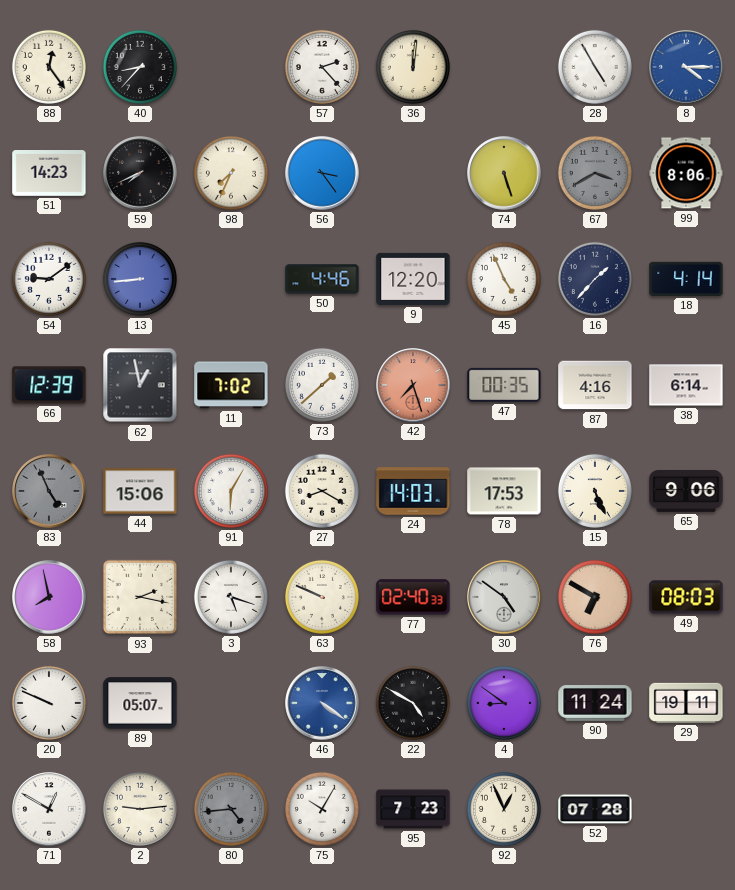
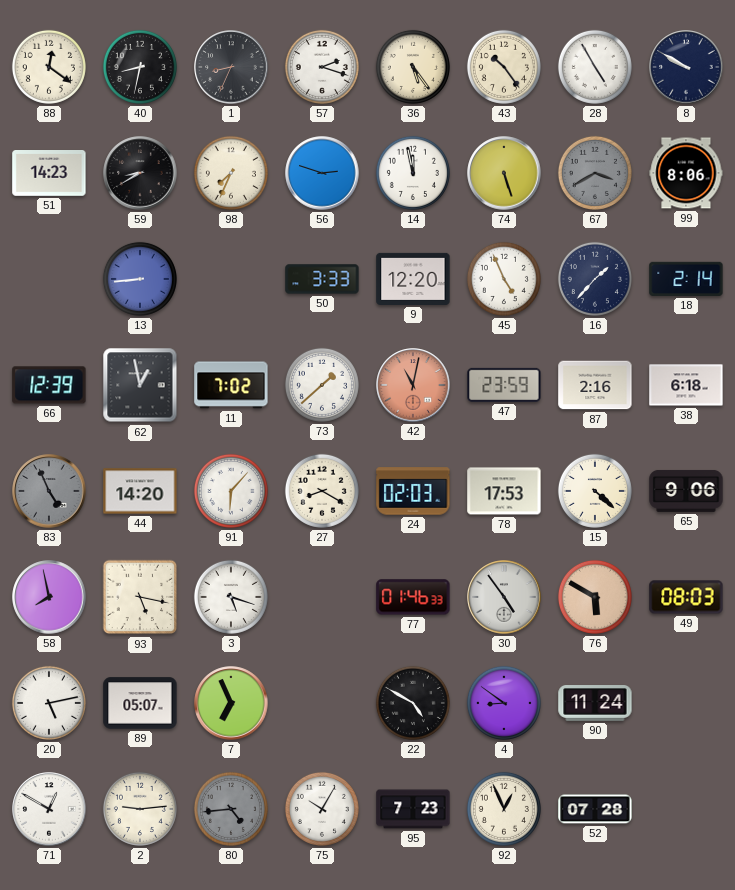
88: 12:24 -> 12:21
40: 8:37 -> 8:32
1: none -> 8:34
57: 2:23 -> 2:18
36: 12:01 -> 5:24
43: none -> 10:24
8: 4:15 -> 9:50
8 dial: blue -> navy
59: 7:41 -> 8:40
56: 3:24 -> 2:48
14: none -> 11:58
54: 9:09 -> none
50: 4:46 -> 3:33
18: 4:14 -> 2:14
42: 7:27 -> 11:02
47: 00:35 -> 23:59
87: 4:16 -> 2:16
38: 6:14 -> 6:18
44: 15:06 -> 14:20
91: 6:05 -> 6:07
24: 14:03 -> 02:03
15: 5:26 -> 4:22
93: 2:17 -> 5:17
63: 9:49 -> none
77: 02:40 -> 01:46
30: 4:51 -> 4:54
76: 6:50 -> 5:50
20: 9:49 -> 5:13
7: none -> 6:56
46: 4:21 -> none
29: 19:11 -> none
